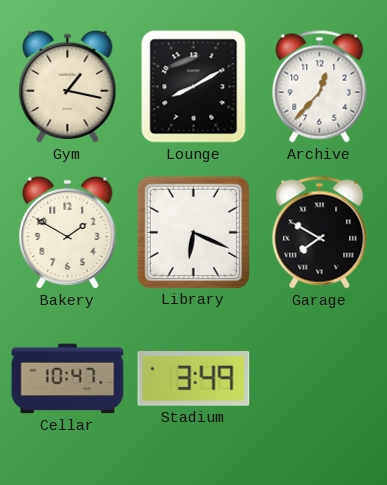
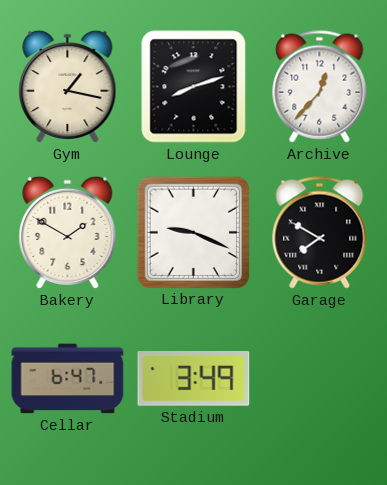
Lounge: 8:10 -> 8:12
Library: 6:19 -> 9:19
Cellar: 10:47 -> 6:47
